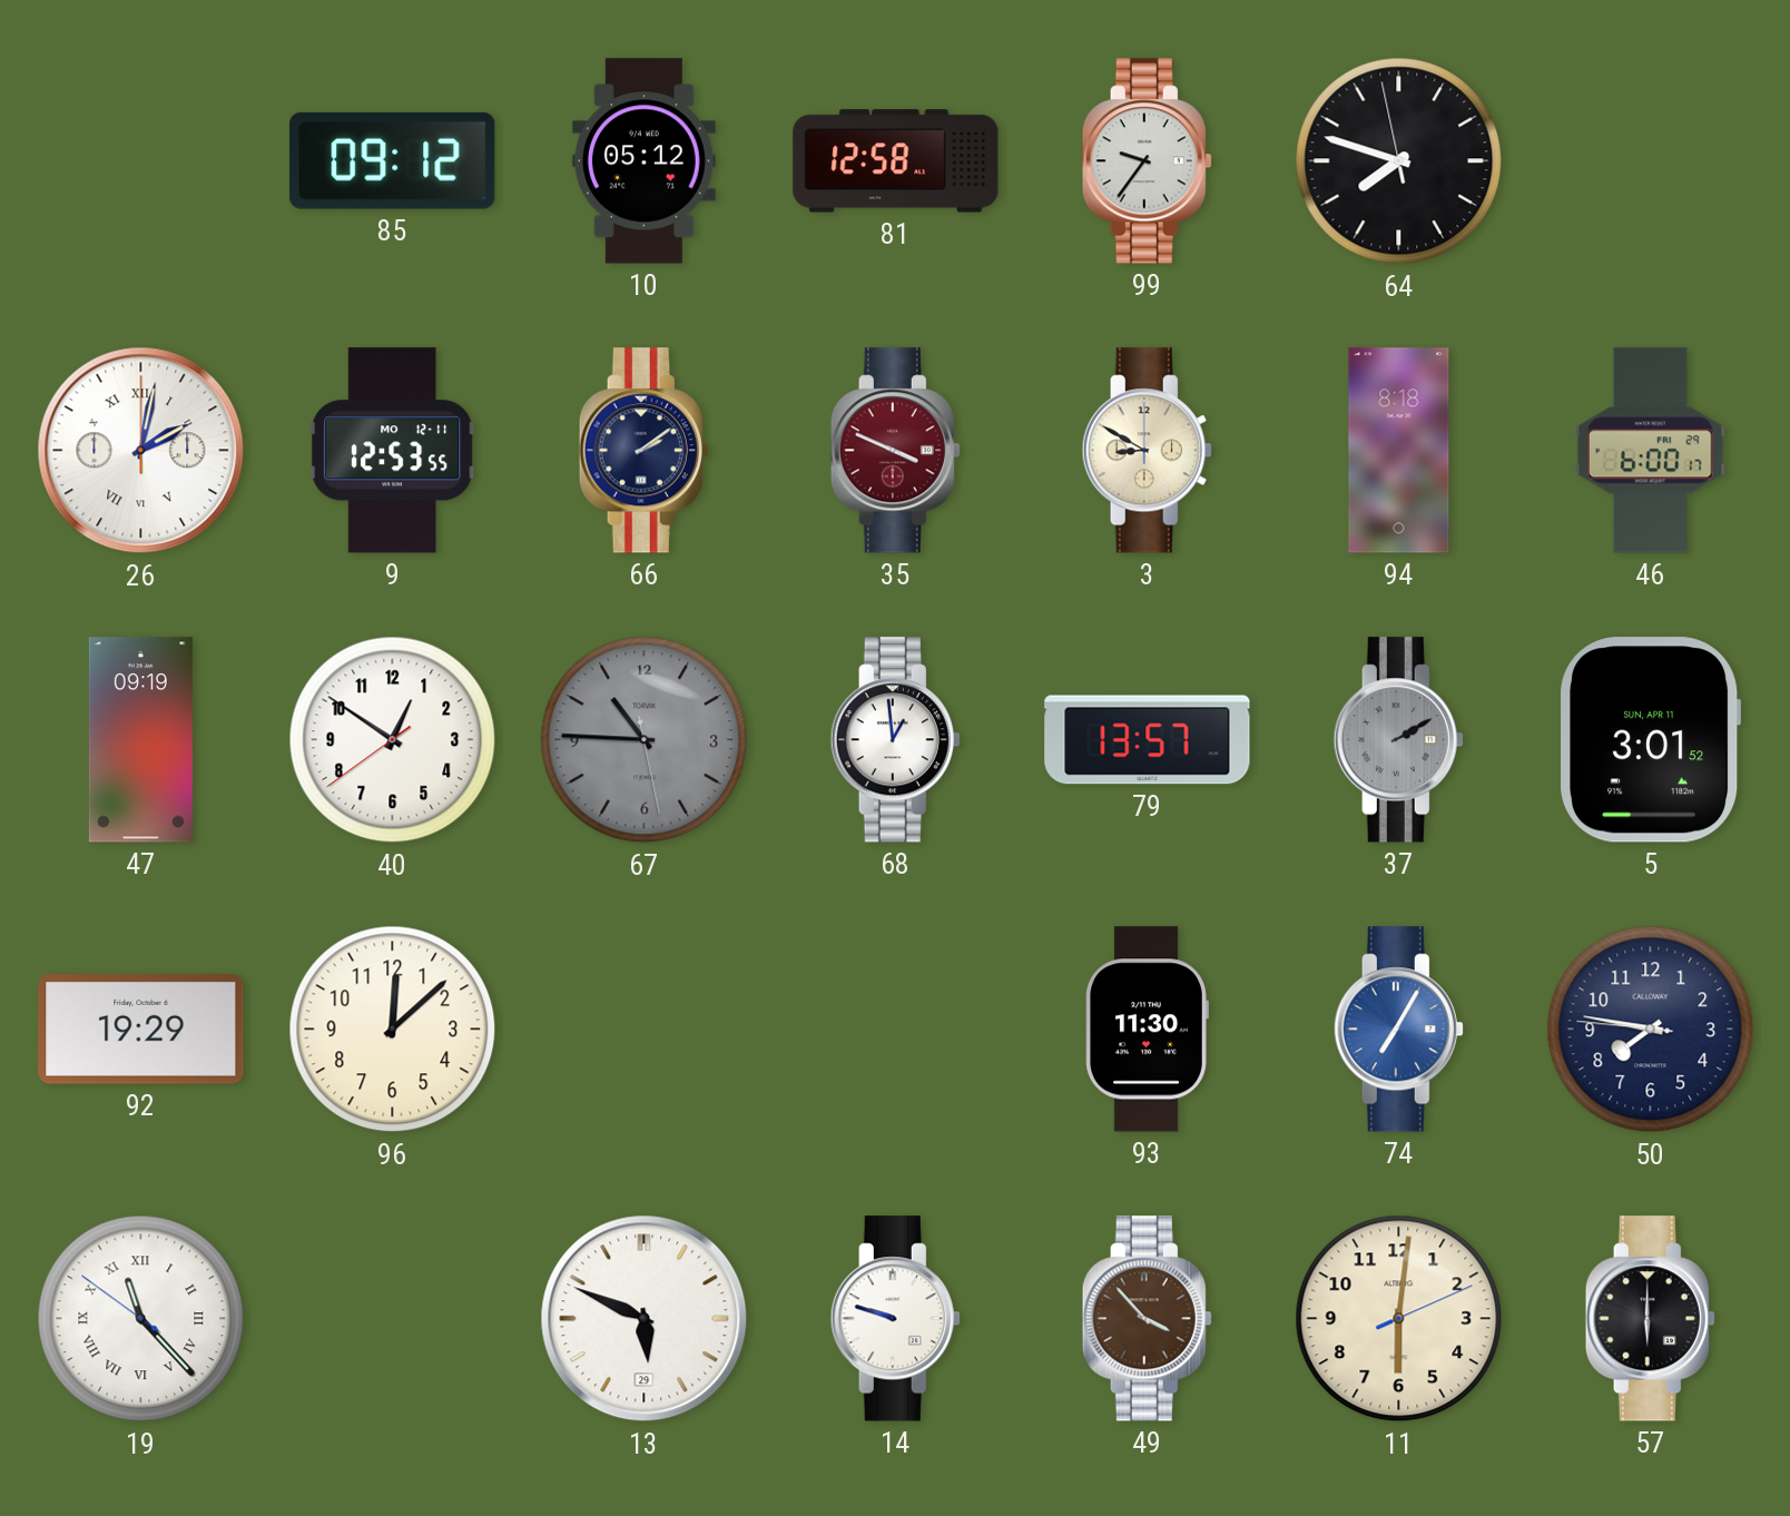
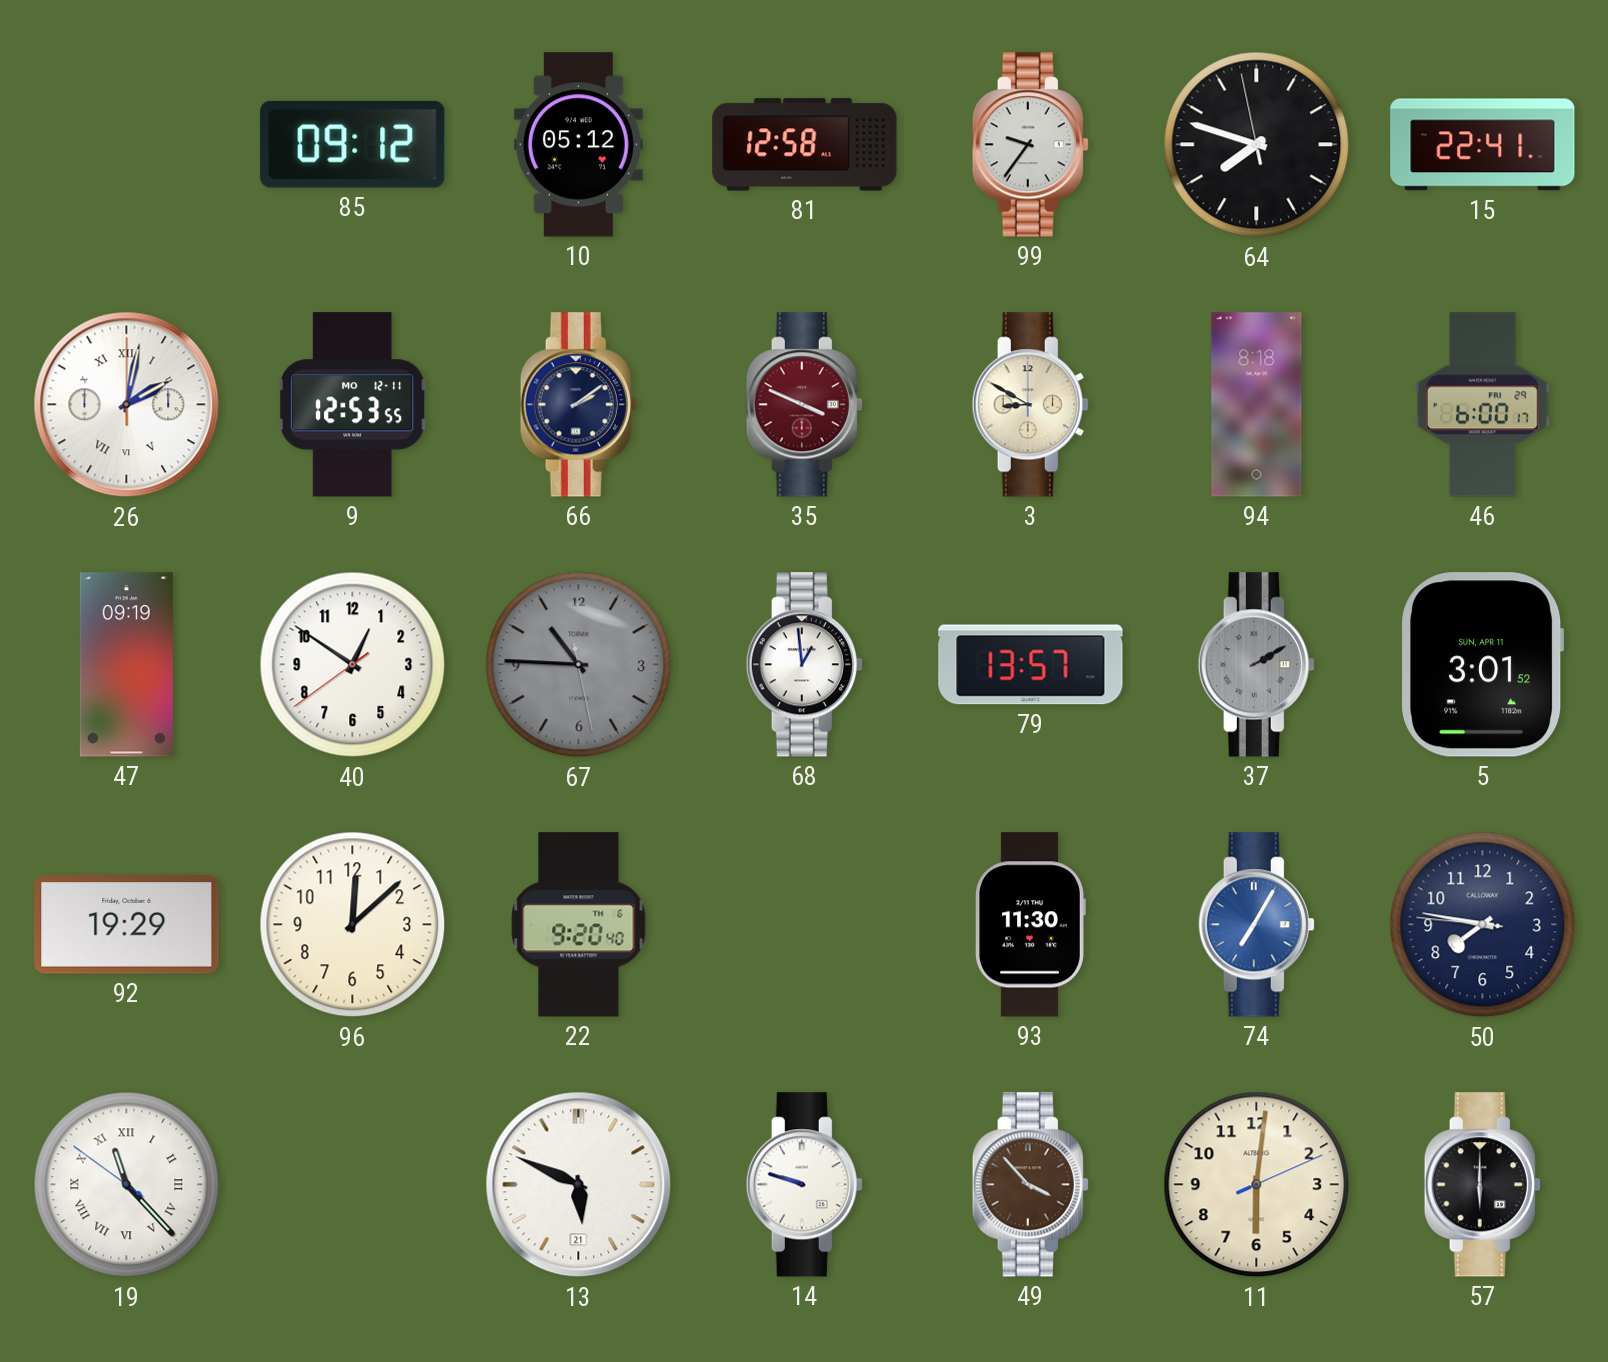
15: none -> 22:41
22: none -> 9:20
13 date: 29 -> 21
